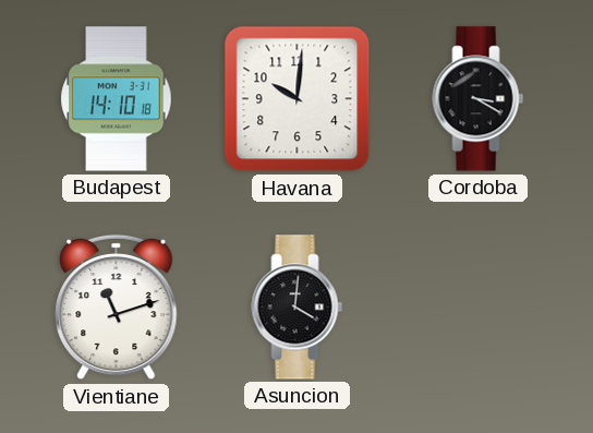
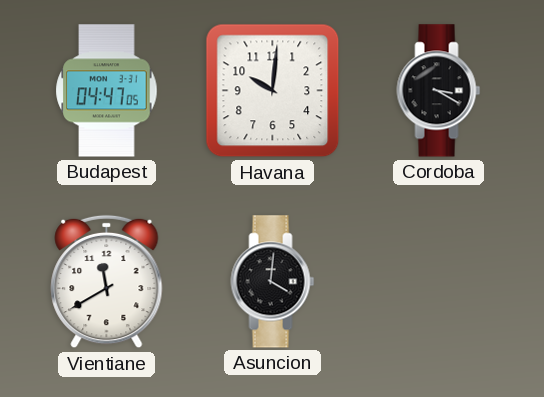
Budapest: 14:10 -> 04:47
Vientiane: 11:12 -> 11:40
